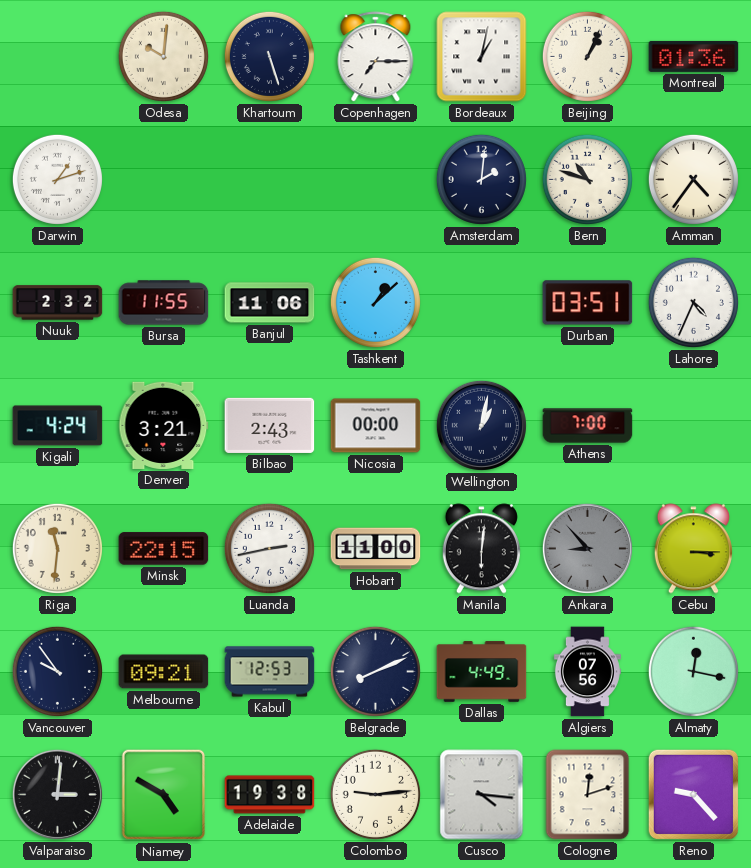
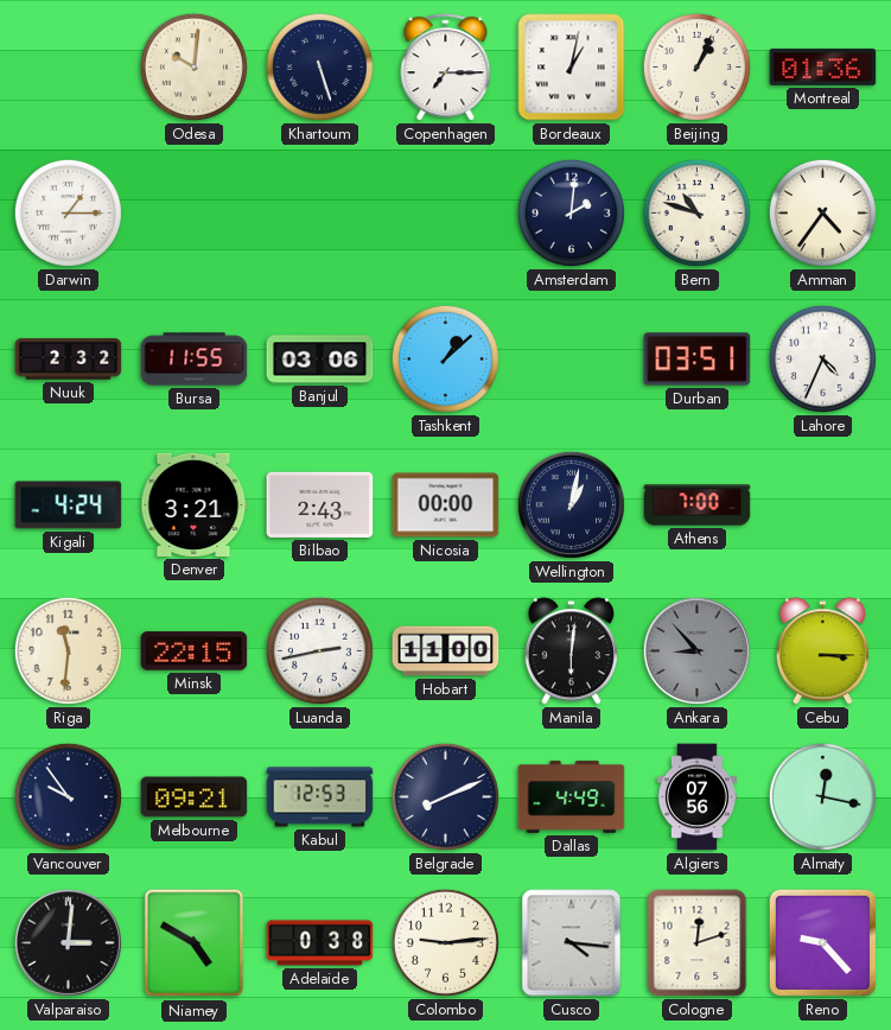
Darwin: 1:12 -> 1:15
Banjul: 11:06 -> 03:06
Adelaide: 19:38 -> 0:38
